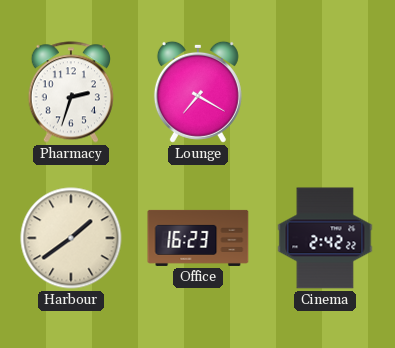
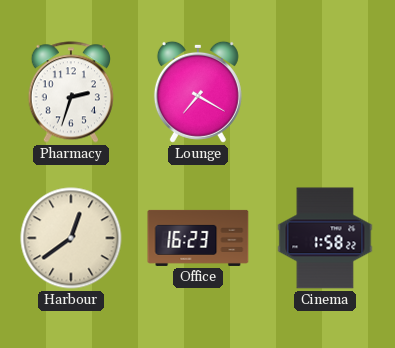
Harbour: 1:39 -> 12:39
Cinema: 2:42 -> 1:58
